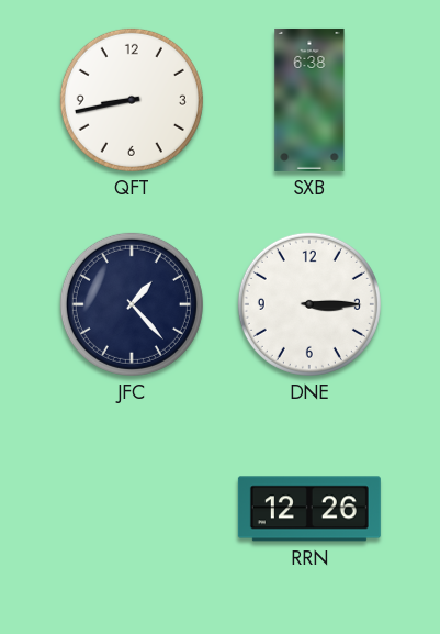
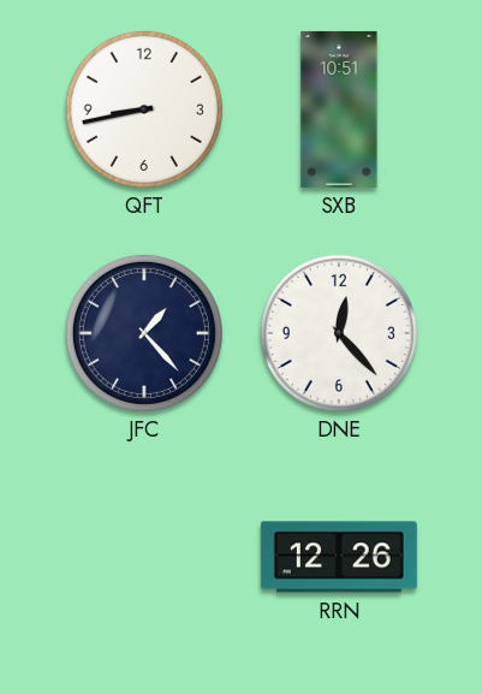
SXB: 6:38 -> 10:51
DNE: 3:15 -> 12:23
